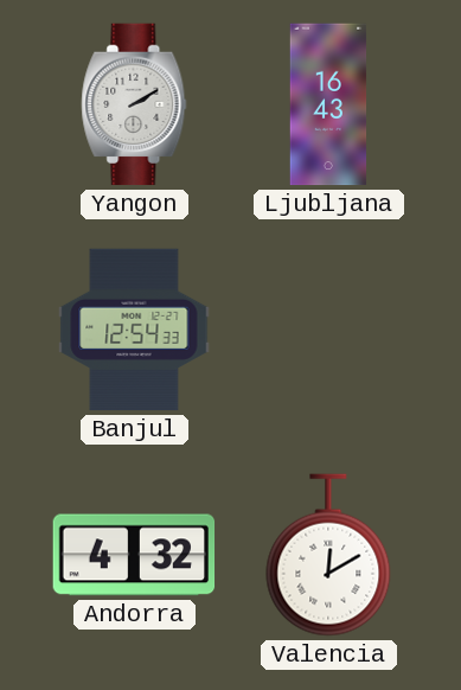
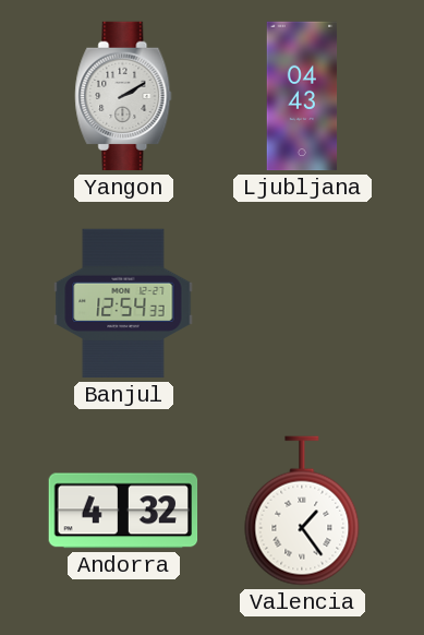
Ljubljana: 16:43 -> 04:43
Valencia: 12:10 -> 1:24
